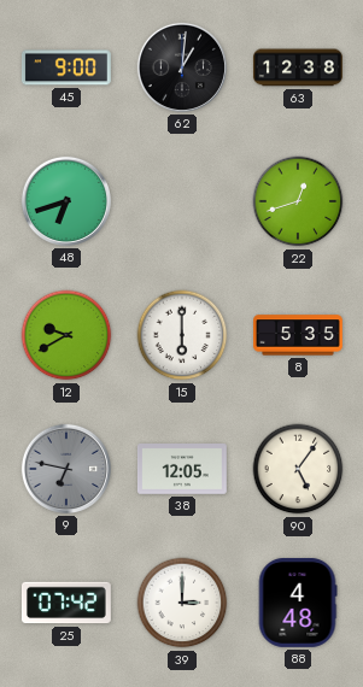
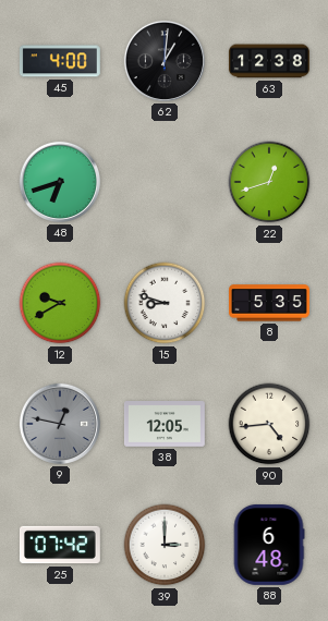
45: 9:00 -> 4:00
15: 6:00 -> 8:48
9: 6:47 -> 12:47
90: 5:06 -> 4:44
88: 4:48 -> 6:48
